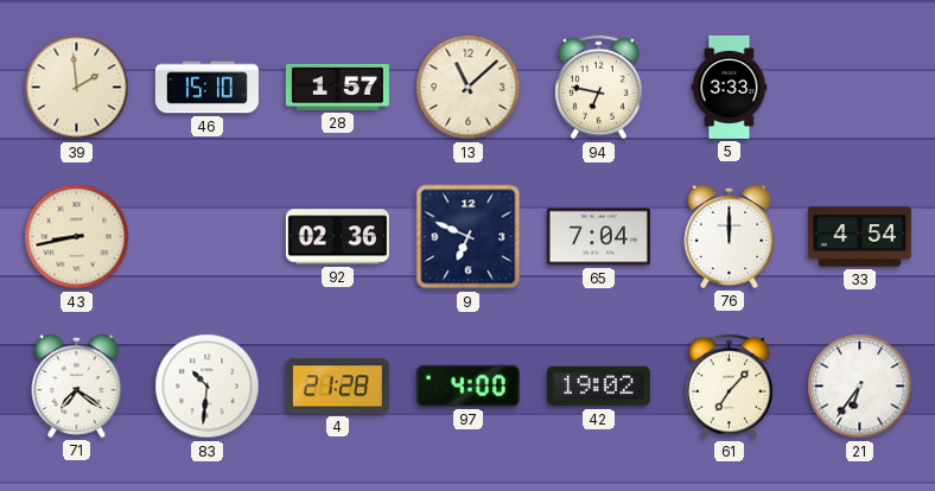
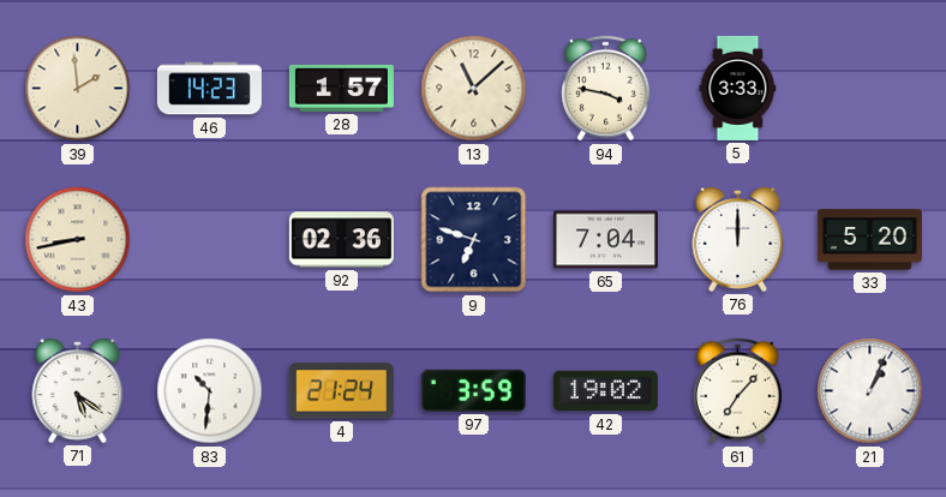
46: 15:10 -> 14:23
94: 6:47 -> 3:47
9: 6:49 -> 6:48
33: 4:54 -> 5:20
71: 7:21 -> 5:21
4: 21:28 -> 21:24
97: 4:00 -> 3:59
21: 6:36 -> 1:04
